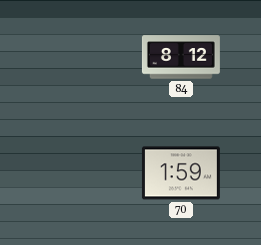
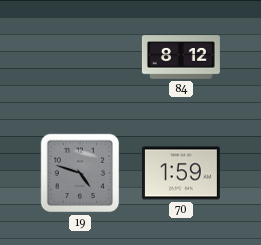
19: none -> 4:48
